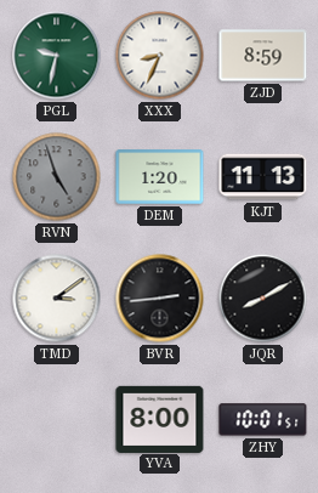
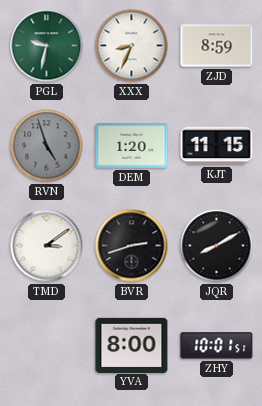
KJT: 11:13 -> 11:15
BVR: 2:44 -> 2:42
